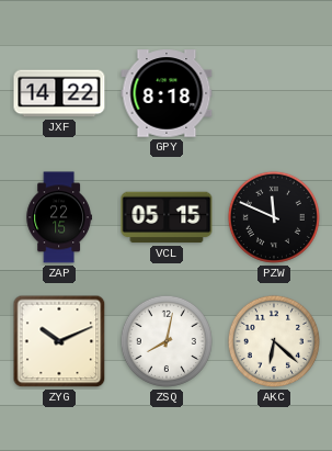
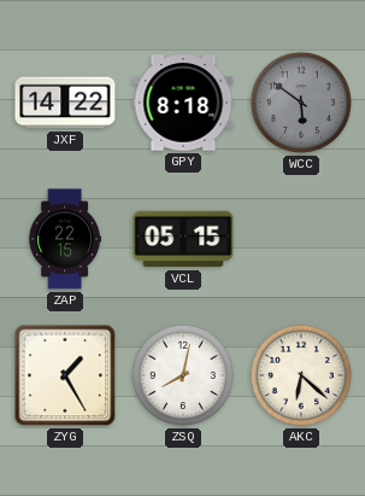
WCC: none -> 5:51
PZW: 11:49 -> none
ZYG: 10:11 -> 1:25
